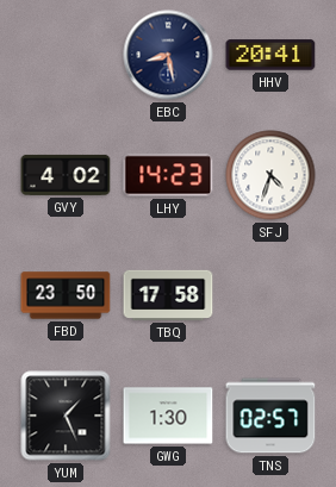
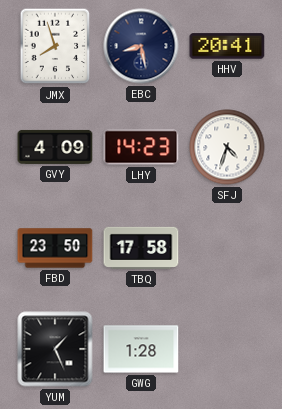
JMX: none -> 7:57
GVY: 4:02 -> 4:09
GWG: 1:30 -> 1:28
TNS: 02:57 -> none
